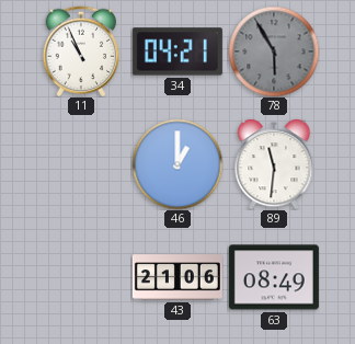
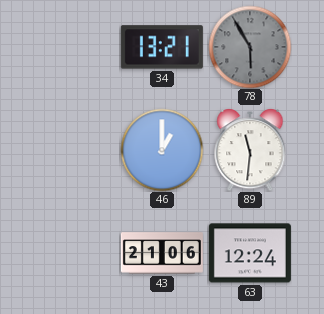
11: 10:56 -> none
34: 04:21 -> 13:21
63: 08:49 -> 12:24
